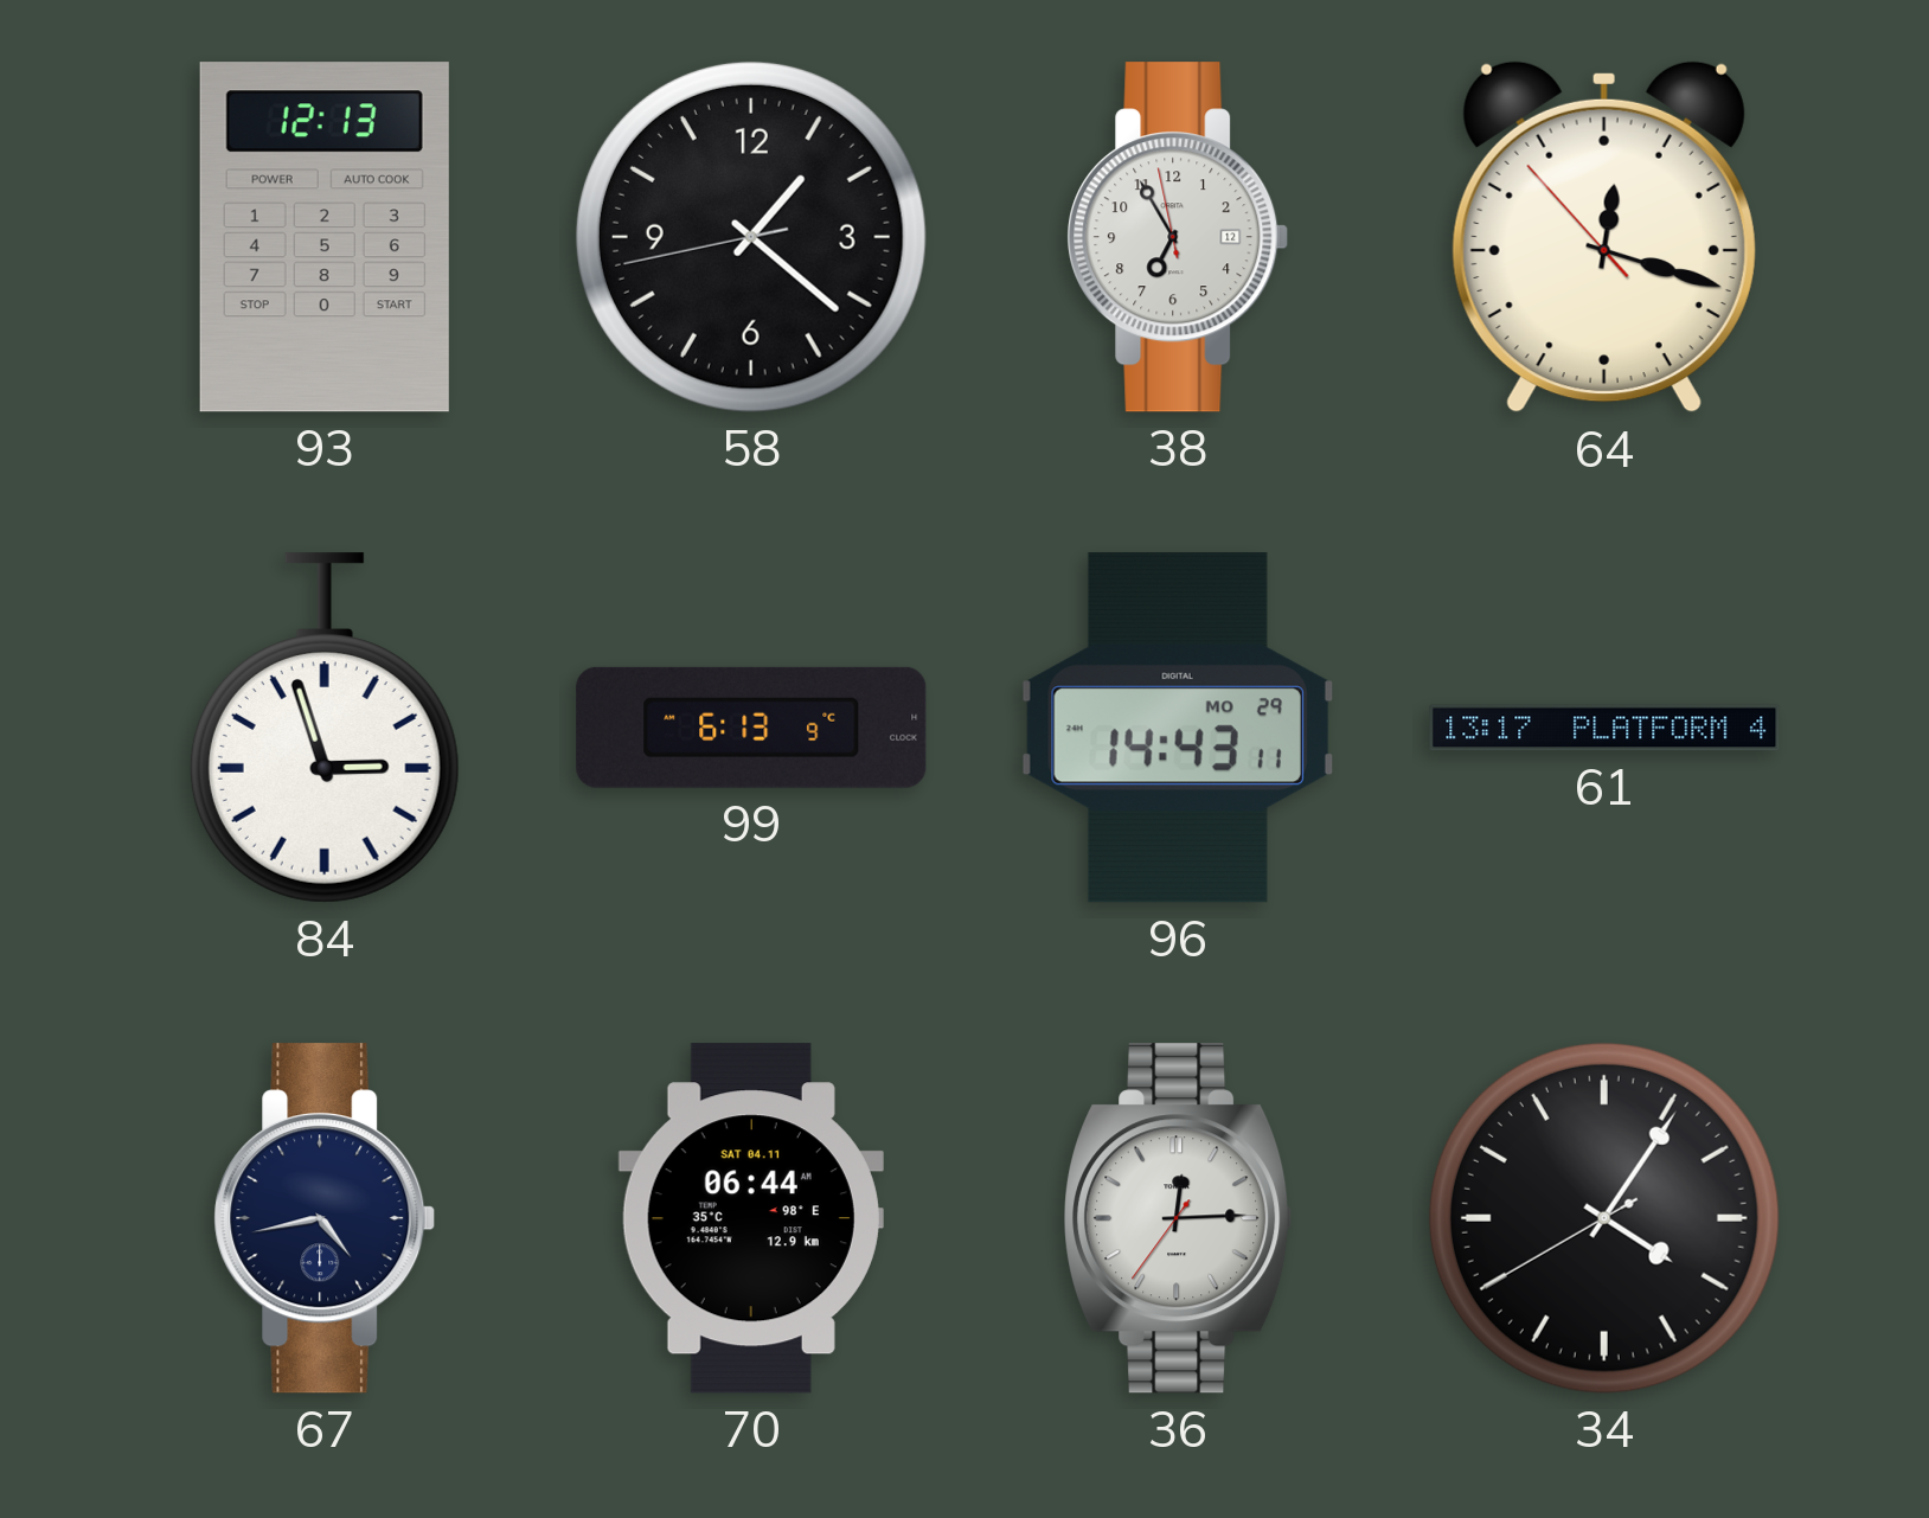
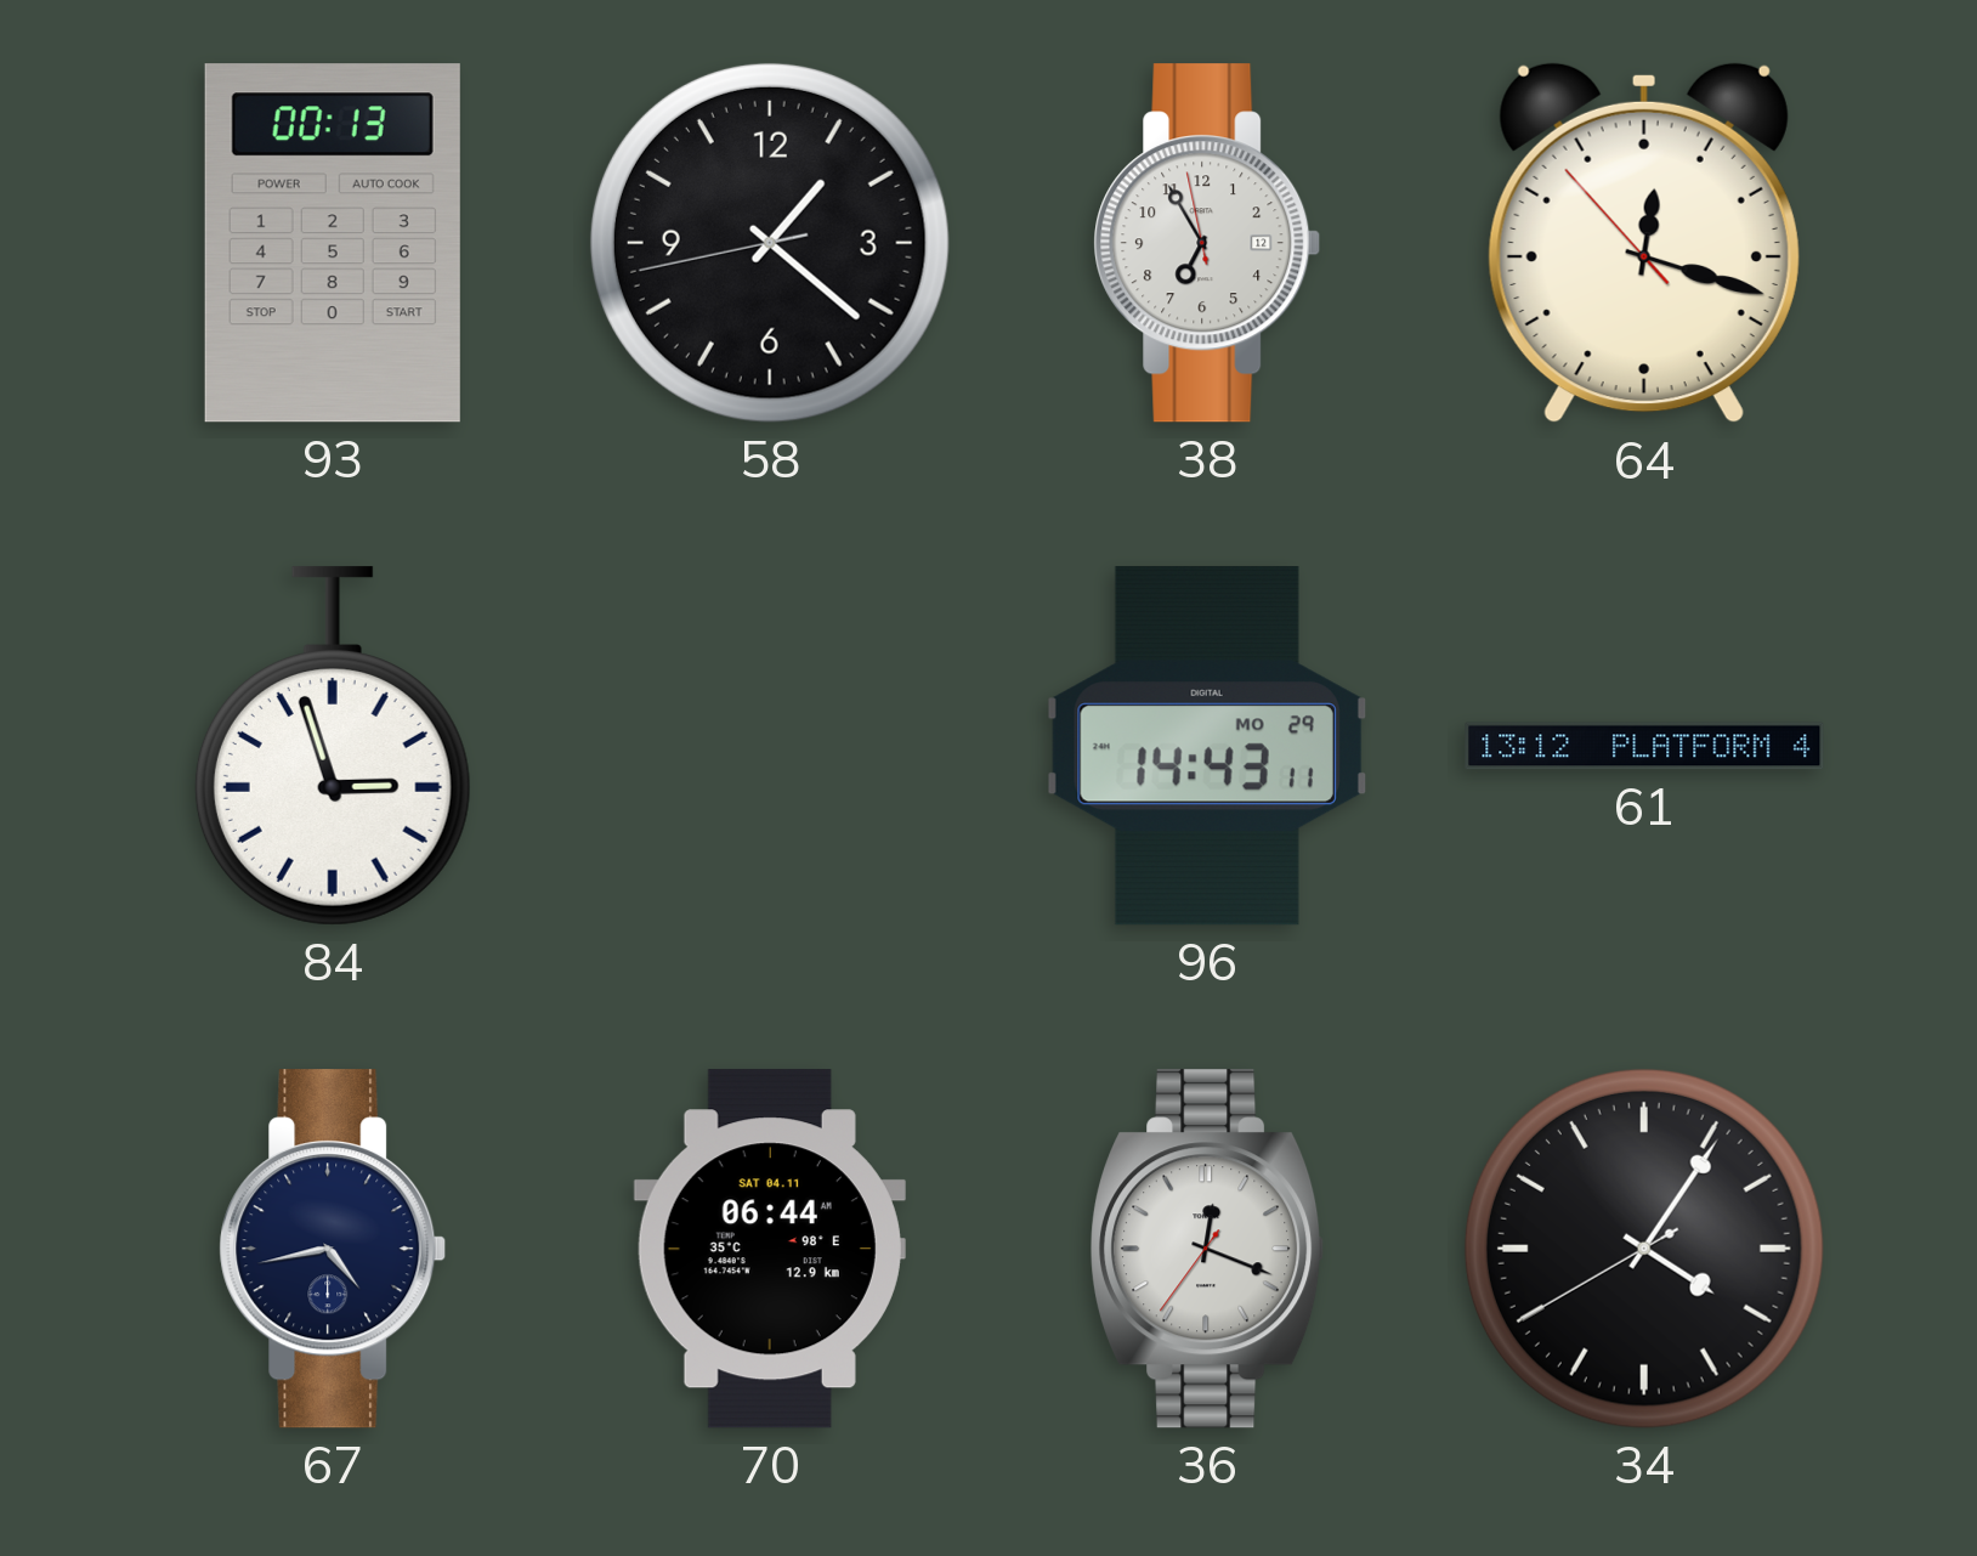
93: 12:13 -> 00:13
99: 6:13 -> none
61: 13:17 -> 13:12
36: 12:14 -> 12:18
